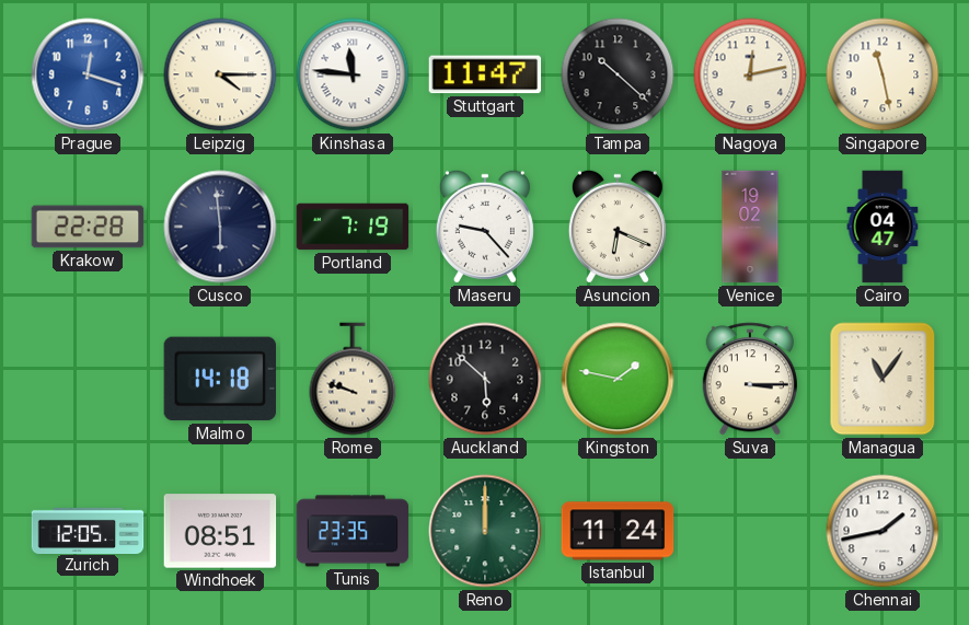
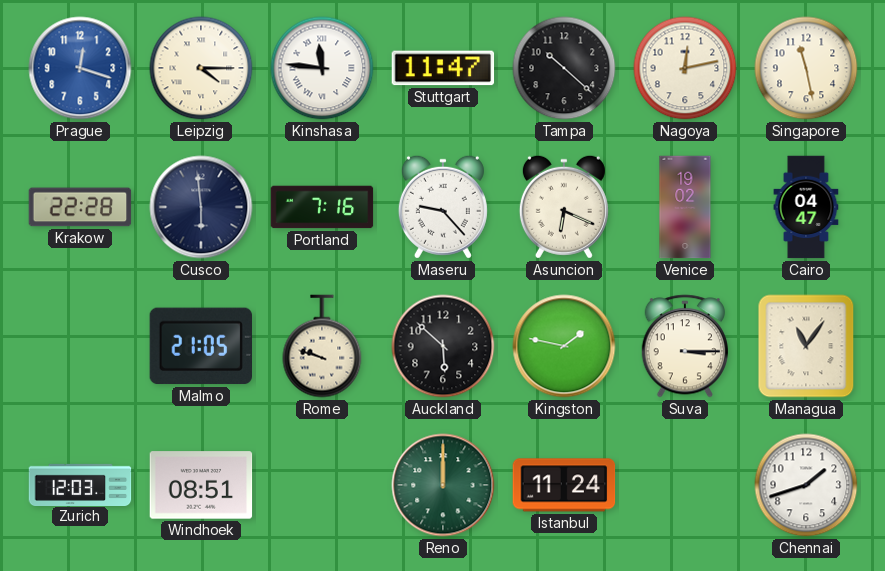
Portland: 7:19 -> 7:16
Malmo: 14:18 -> 21:05
Zurich: 12:05 -> 12:03
Tunis: 23:35 -> none
Chennai: 1:43 -> 1:42
